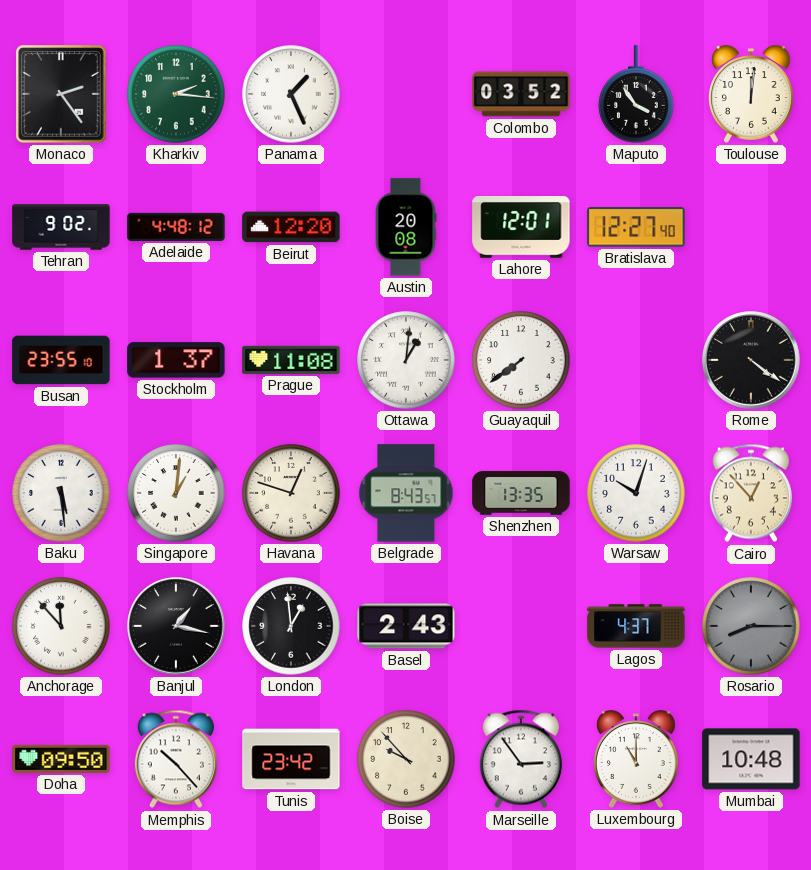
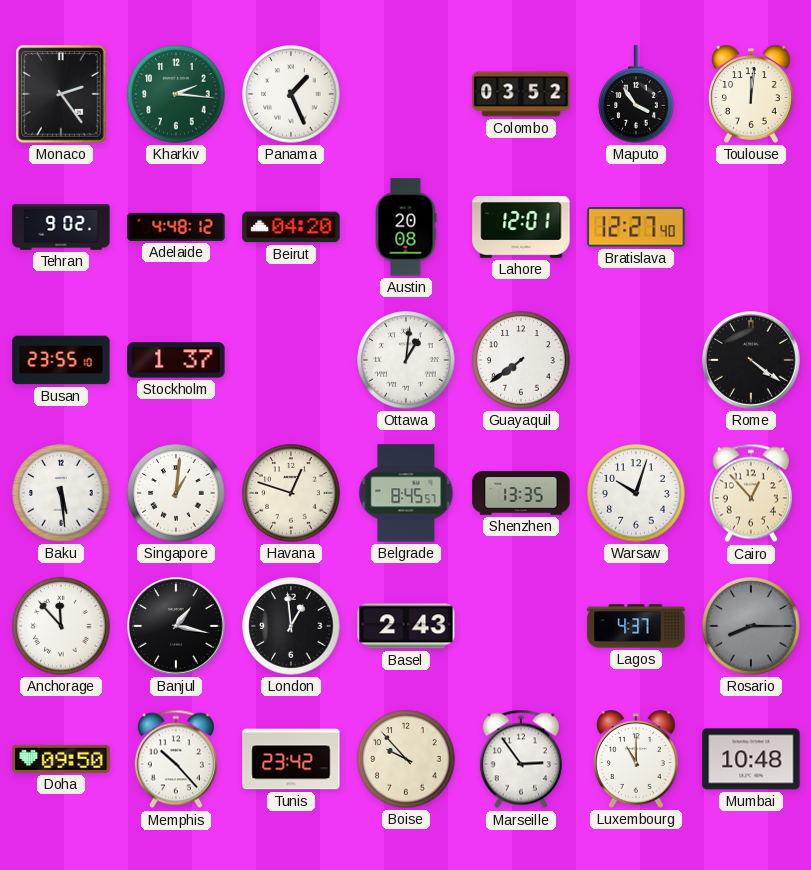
Beirut: 12:20 -> 04:20
Prague: 11:08 -> none
Belgrade: 8:43 -> 8:45
